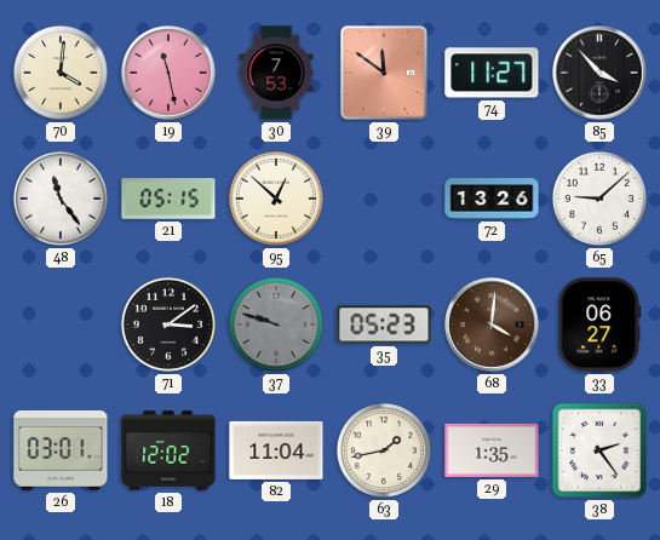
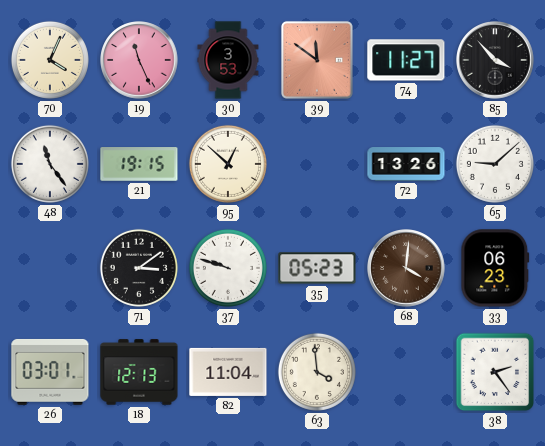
70: 4:01 -> 4:04
19: 11:28 -> 11:26
30: 7:53 -> 3:53
21: 05:15 -> 19:15
37 dial: grey -> white
33: 06:27 -> 06:23
18: 12:02 -> 12:13
63: 1:43 -> 3:59
29: 1:35 -> none
